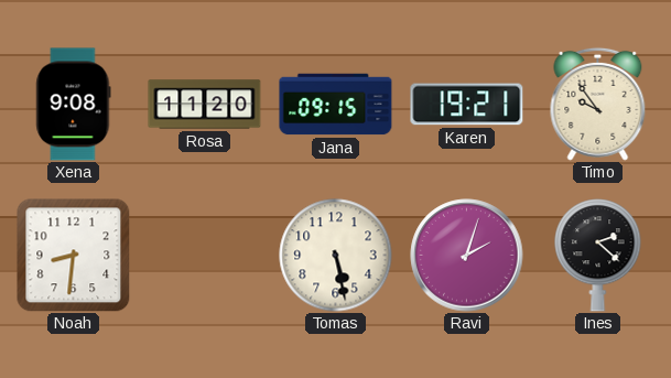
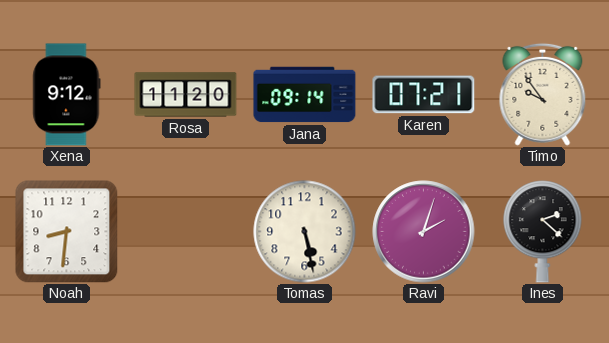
Xena: 9:08 -> 9:12
Jana: 09:15 -> 09:14
Karen: 19:21 -> 07:21
